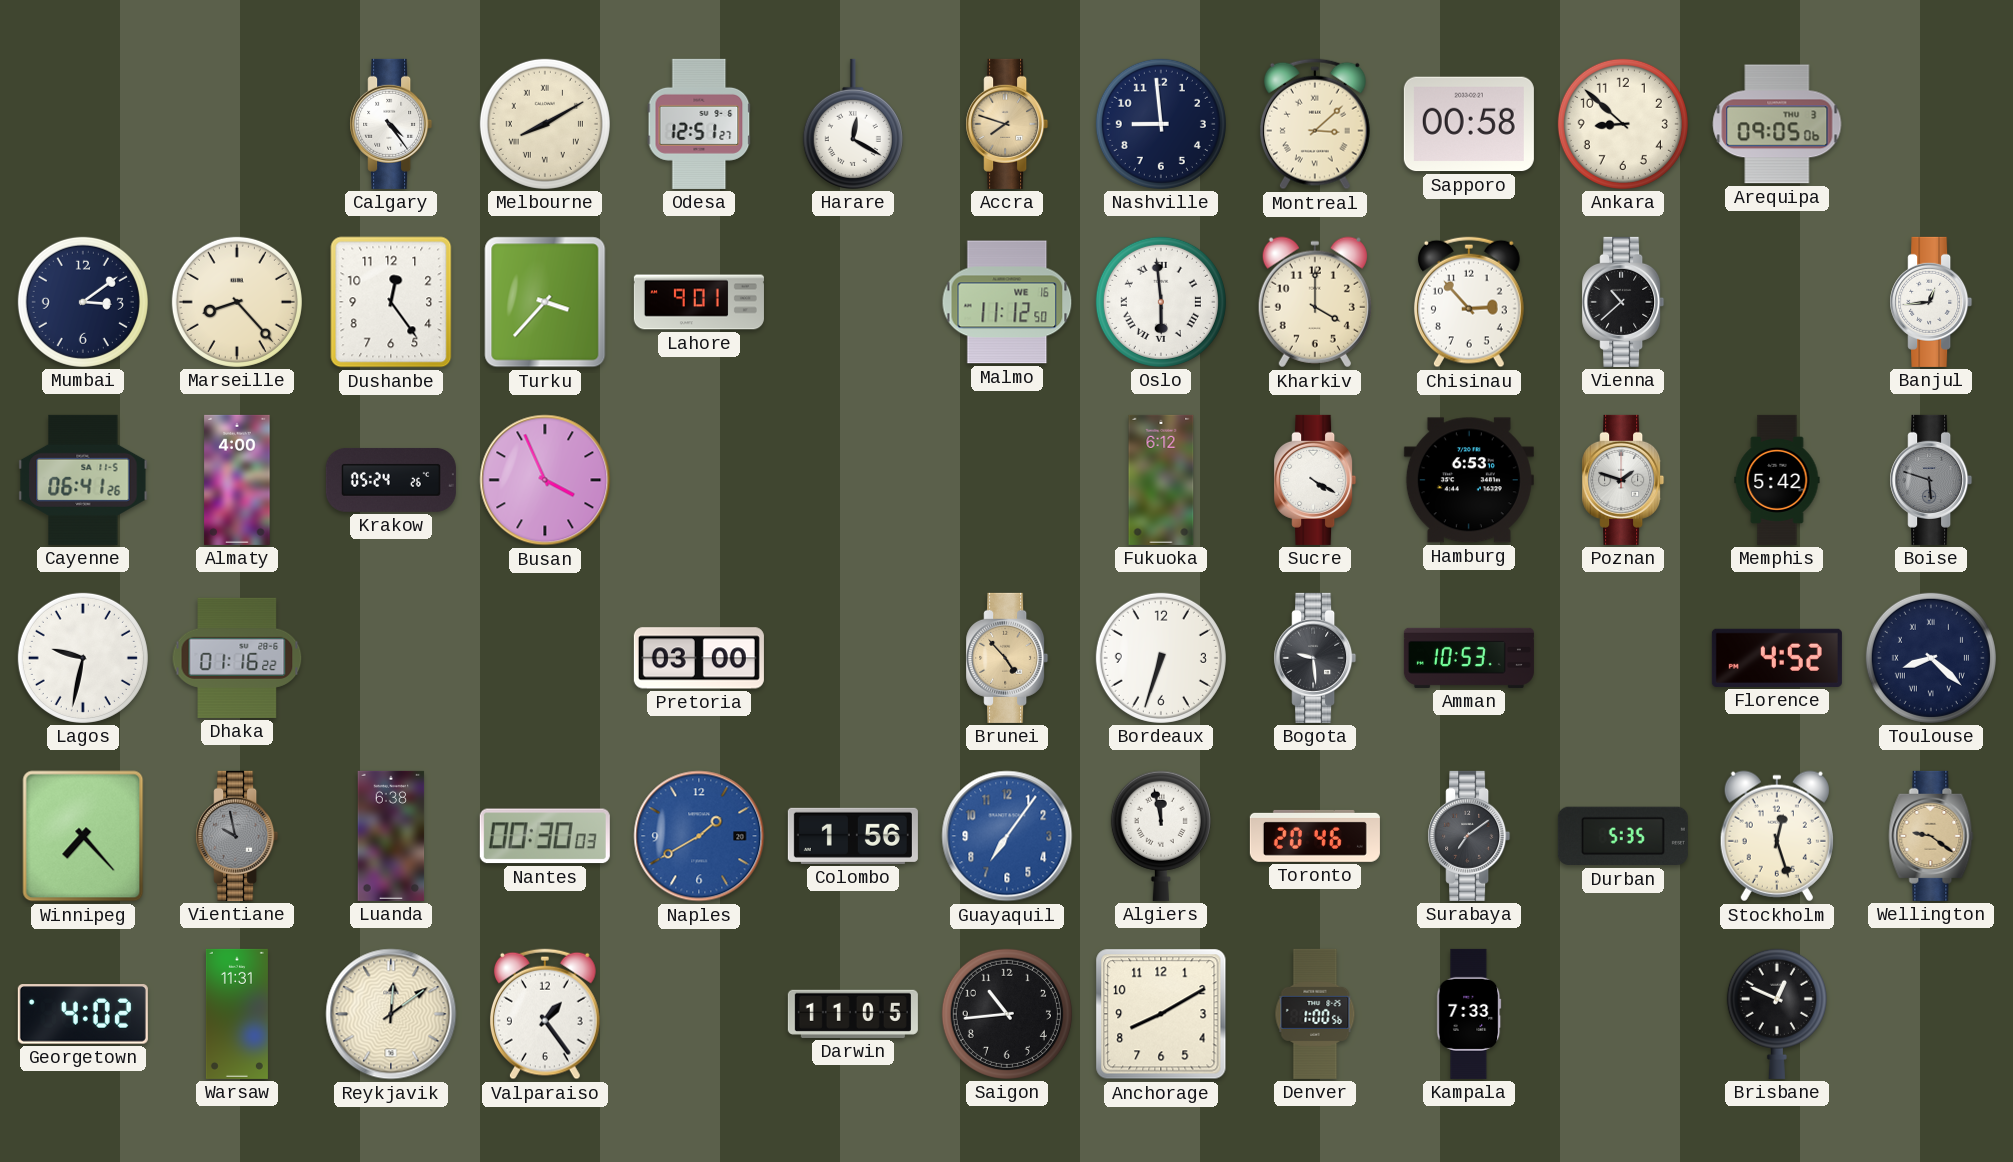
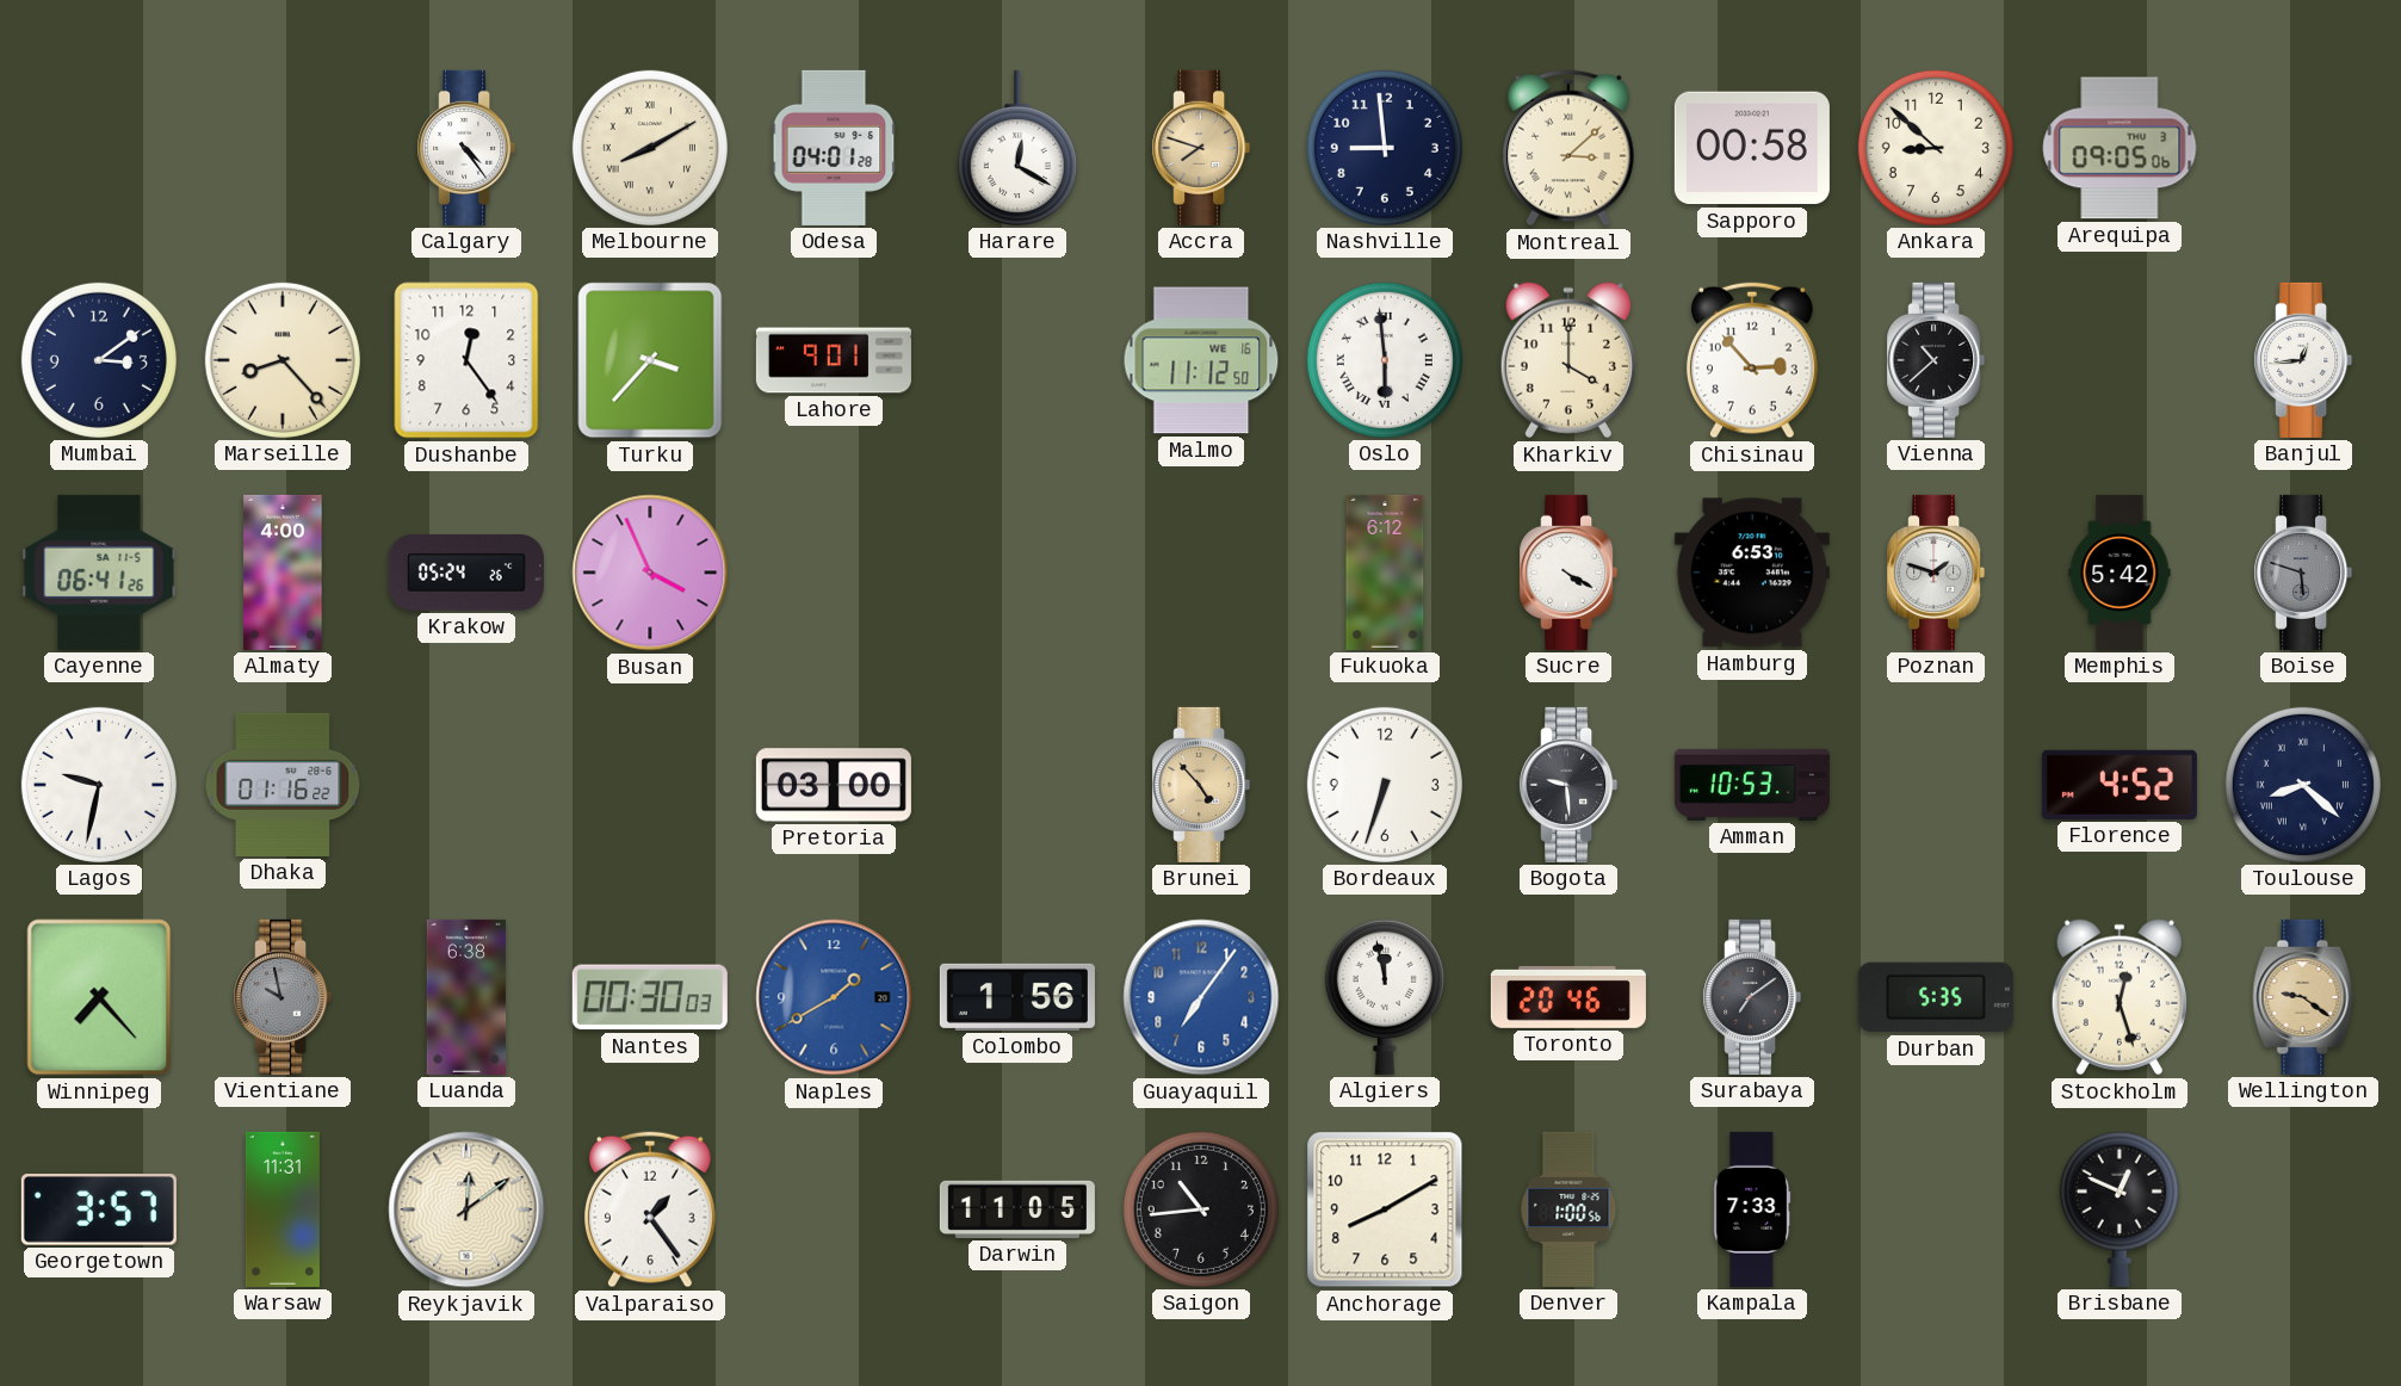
Odesa: 12:51 -> 04:01
Georgetown: 4:02 -> 3:57
